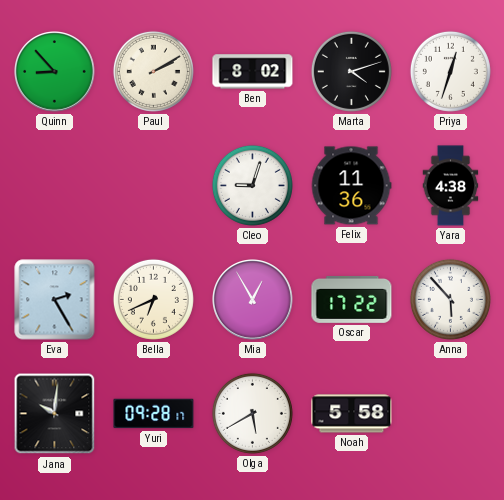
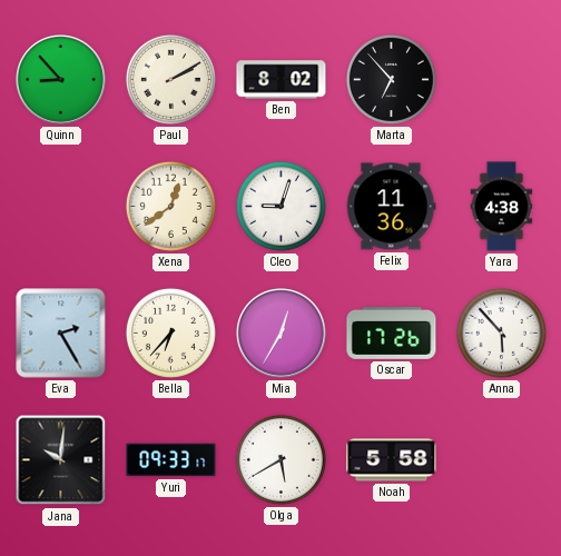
Marta: 4:12 -> 6:53
Priya: 12:33 -> none
Xena: none -> 12:39
Bella: 6:41 -> 6:37
Mia: 12:55 -> 12:35
Oscar: 17:22 -> 17:26
Yuri: 09:28 -> 09:33
